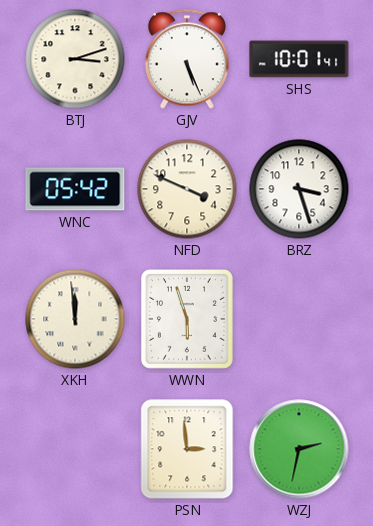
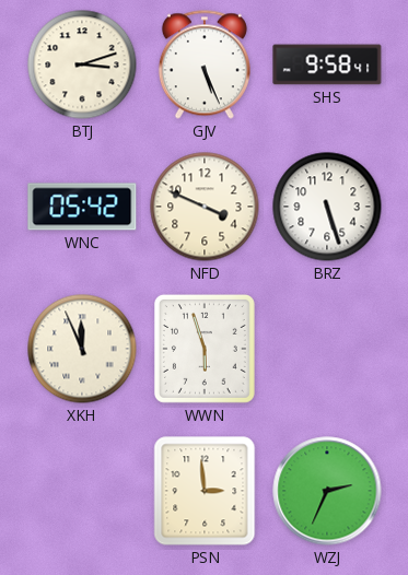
SHS: 10:01 -> 9:58
BRZ: 3:27 -> 5:27
XKH: 11:59 -> 11:56
WZJ: 2:32 -> 2:34
